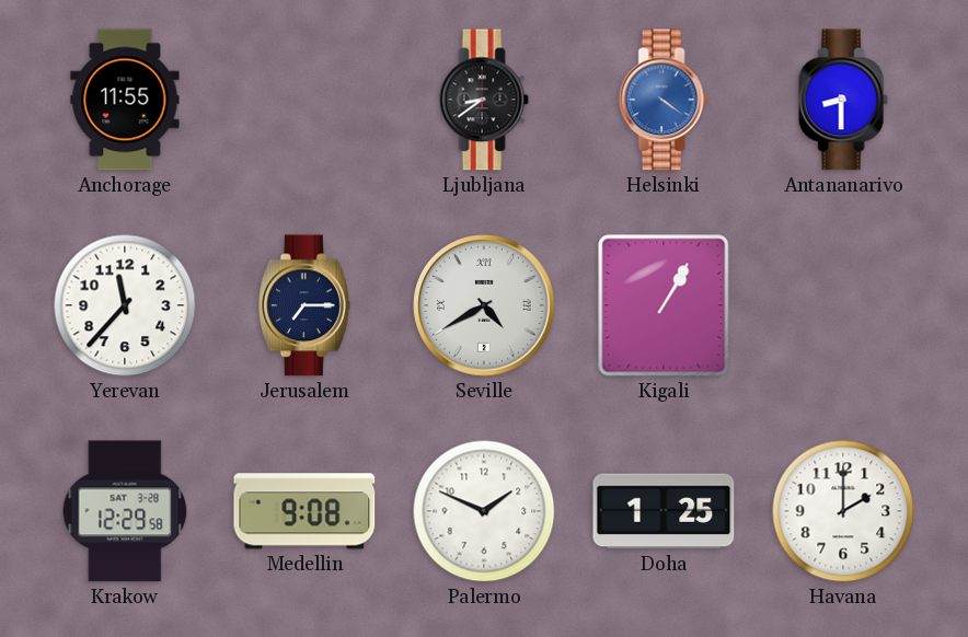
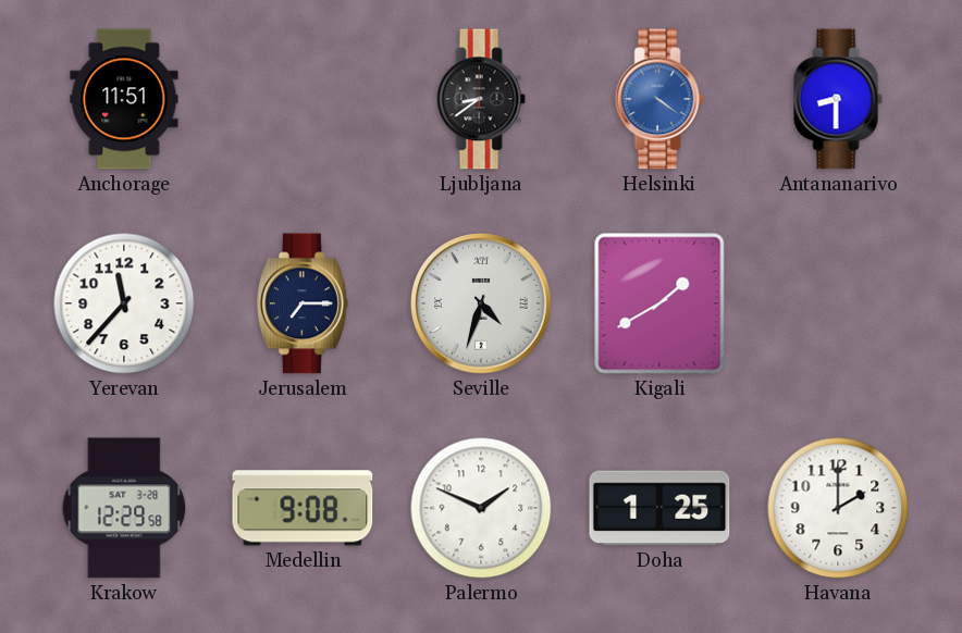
Anchorage: 11:55 -> 11:51
Seville: 4:40 -> 4:33
Kigali: 1:05 -> 1:40
